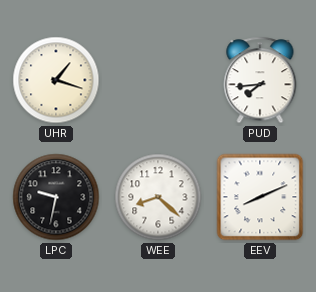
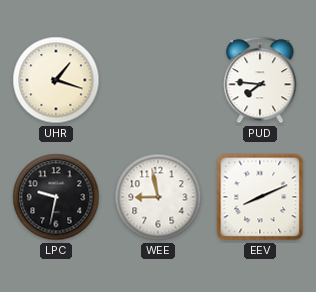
PUD: 7:44 -> 7:46
WEE: 8:22 -> 8:58
